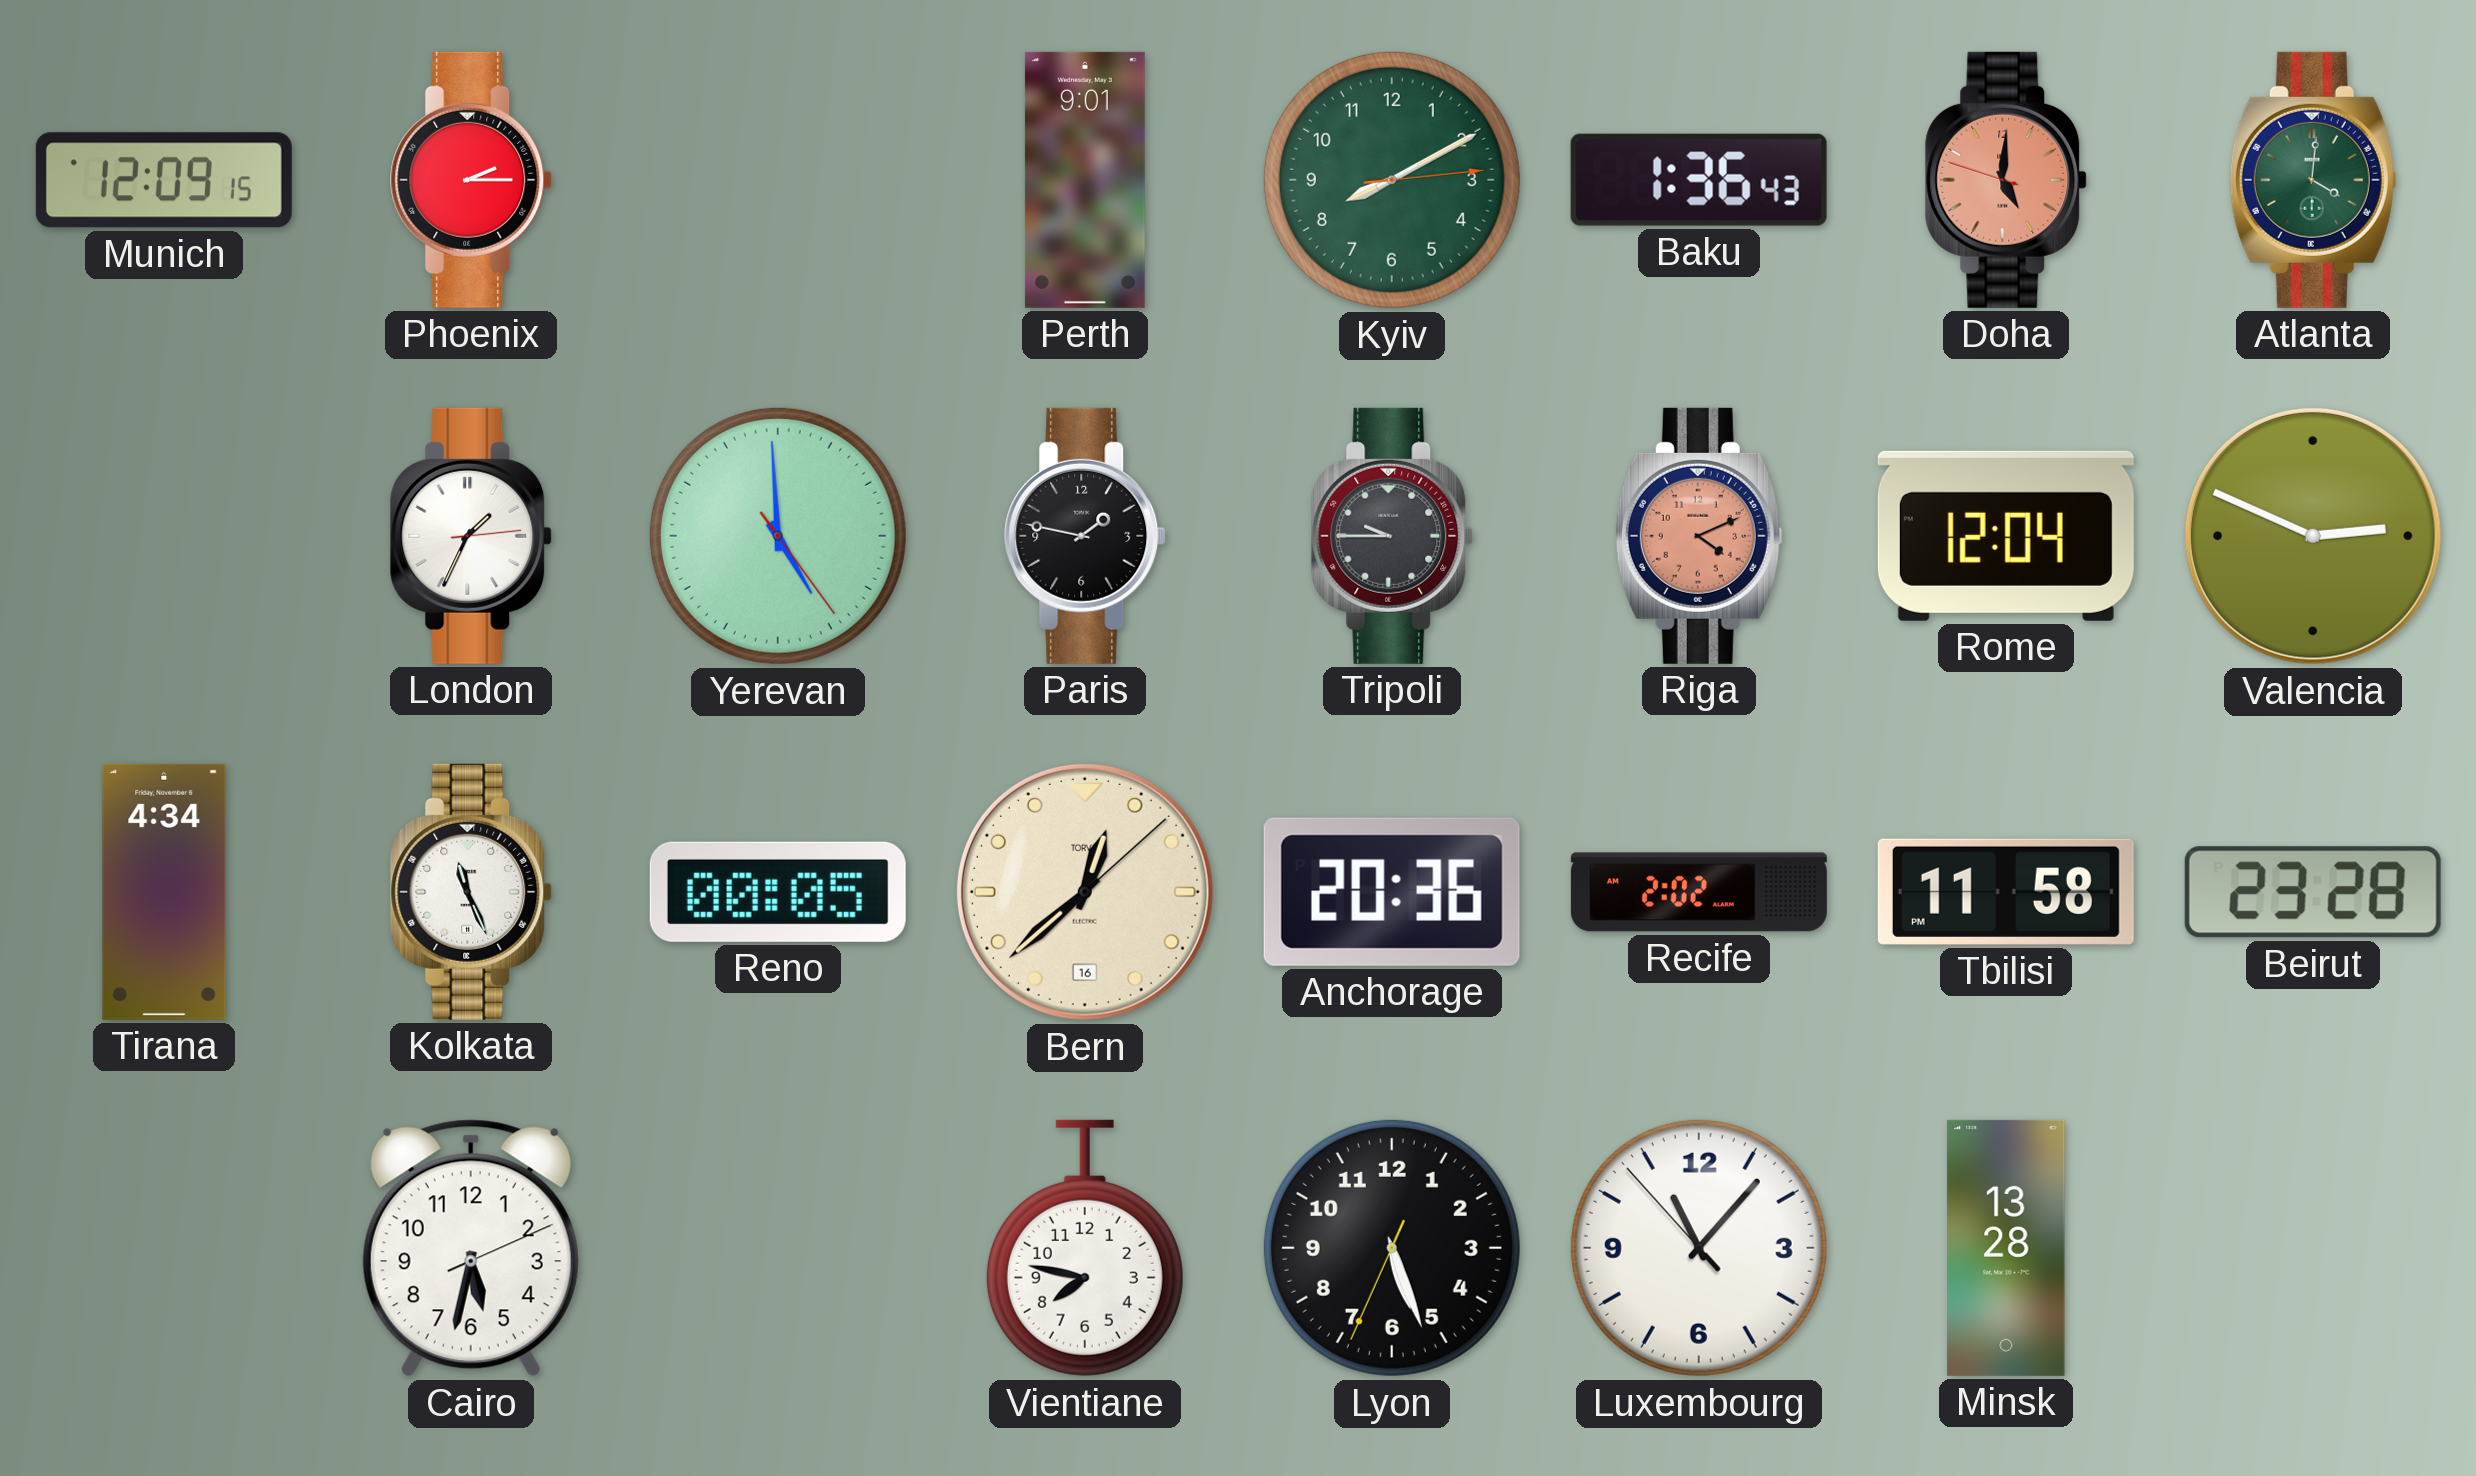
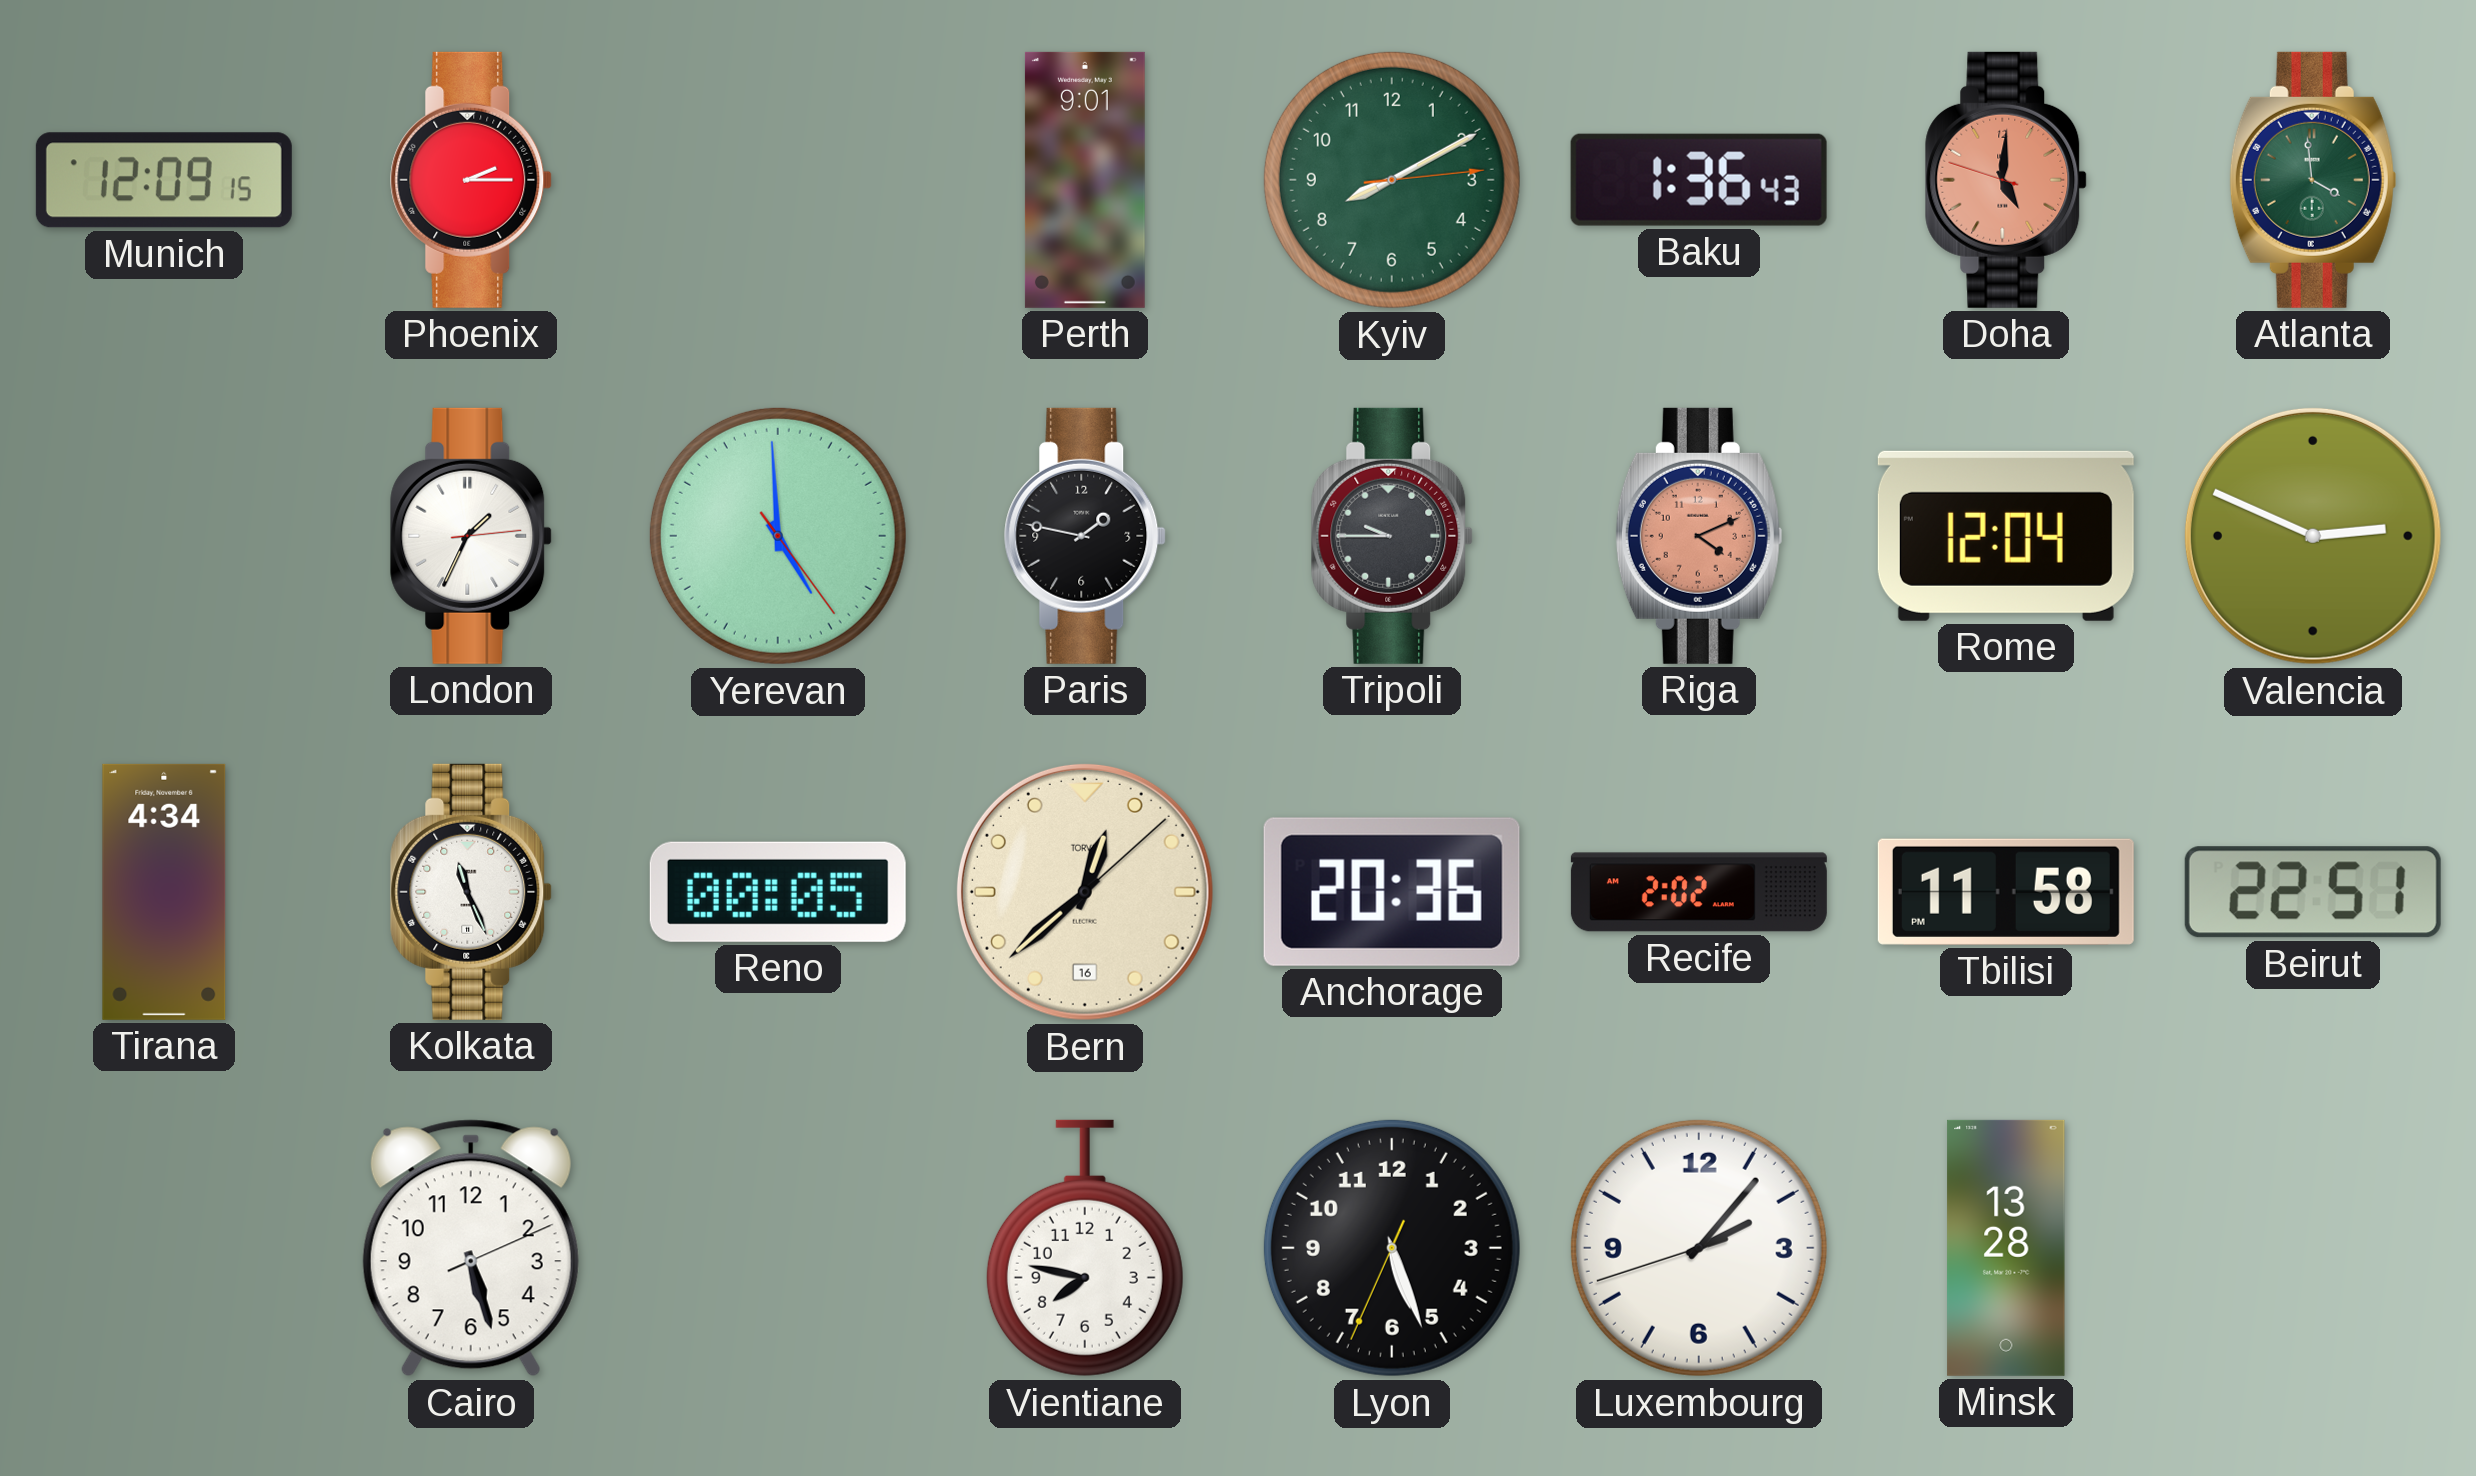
Atlanta: 4:01 -> 3:59
Beirut: 23:28 -> 22:51
Cairo: 5:32 -> 5:27
Luxembourg: 11:06 -> 2:06
